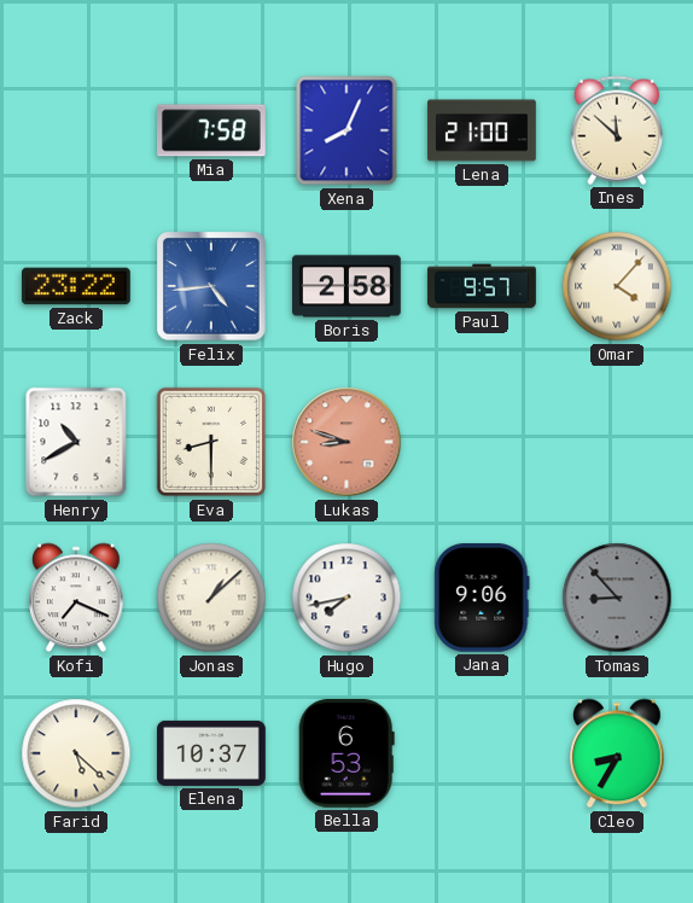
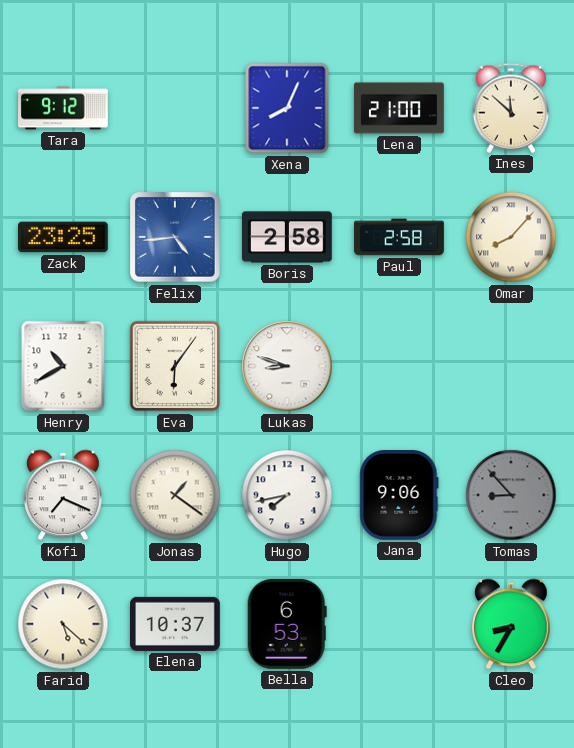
Tara: none -> 9:12
Mia: 7:58 -> none
Zack: 23:22 -> 23:25
Paul: 9:57 -> 2:58
Omar: 4:07 -> 8:07
Eva: 8:30 -> 6:06
Lukas dial: salmon -> white
Jonas: 1:08 -> 1:21
